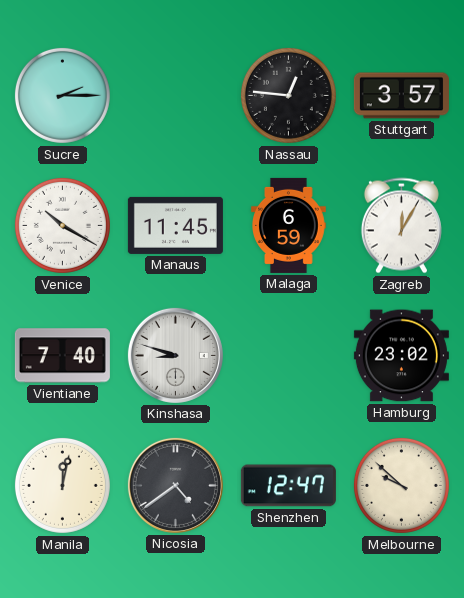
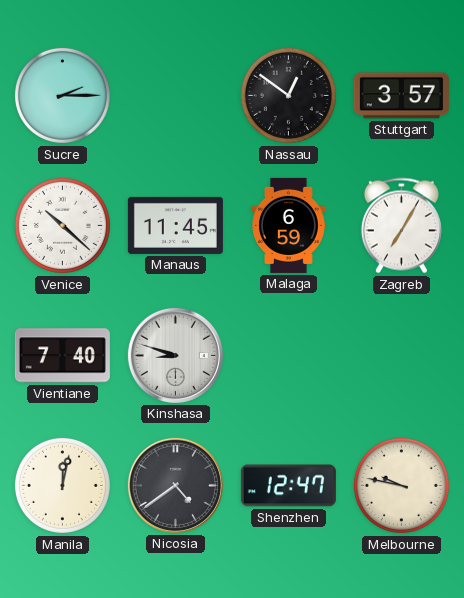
Nassau: 12:46 -> 12:51
Venice: 10:20 -> 10:22
Zagreb: 12:05 -> 7:05
Hamburg: 23:02 -> none
Melbourne: 9:52 -> 9:47
